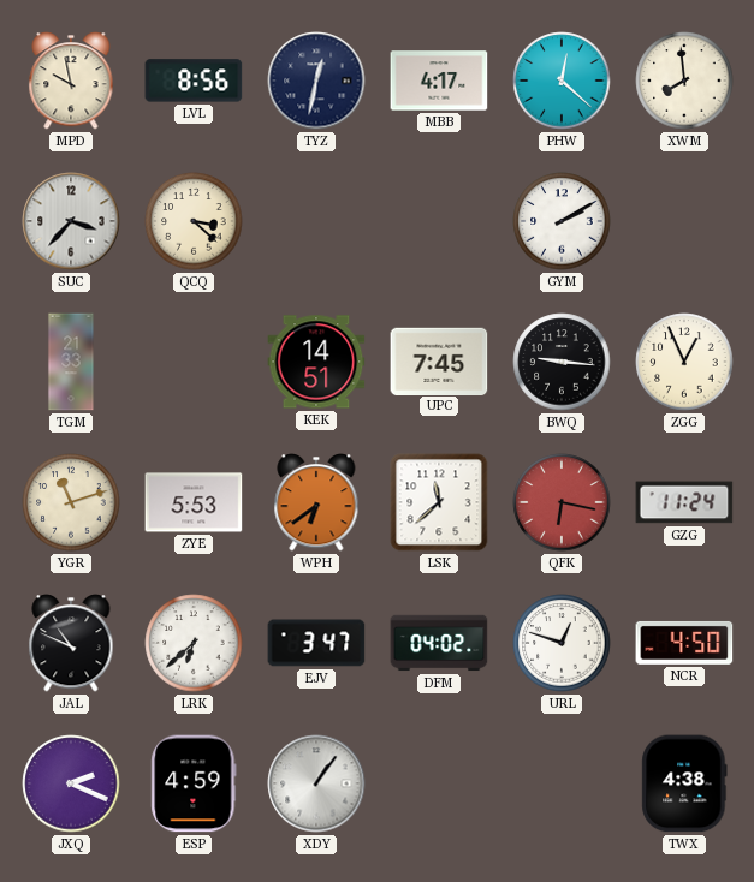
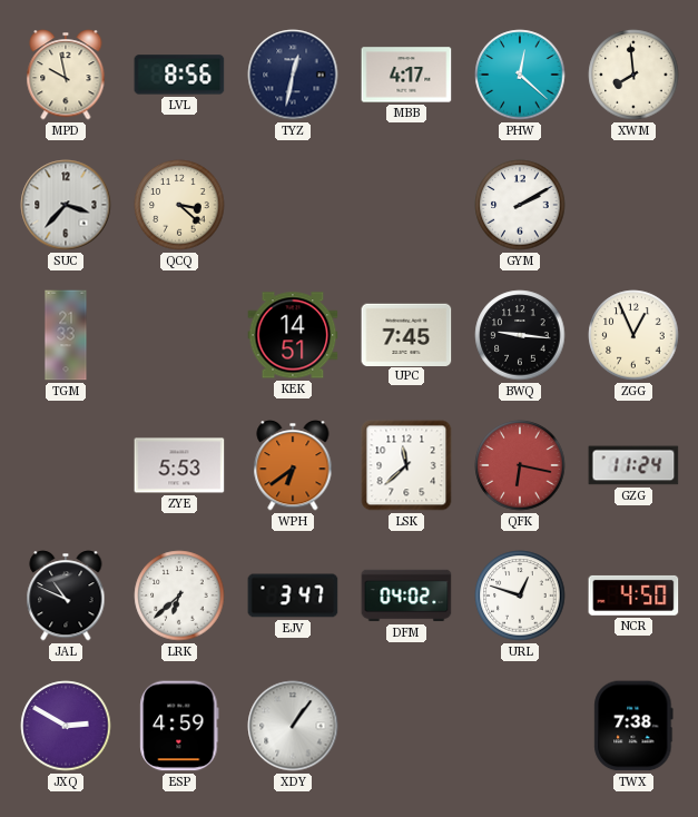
YGR: 11:12 -> none
JXQ: 2:19 -> 2:50
TWX: 4:38 -> 7:38
